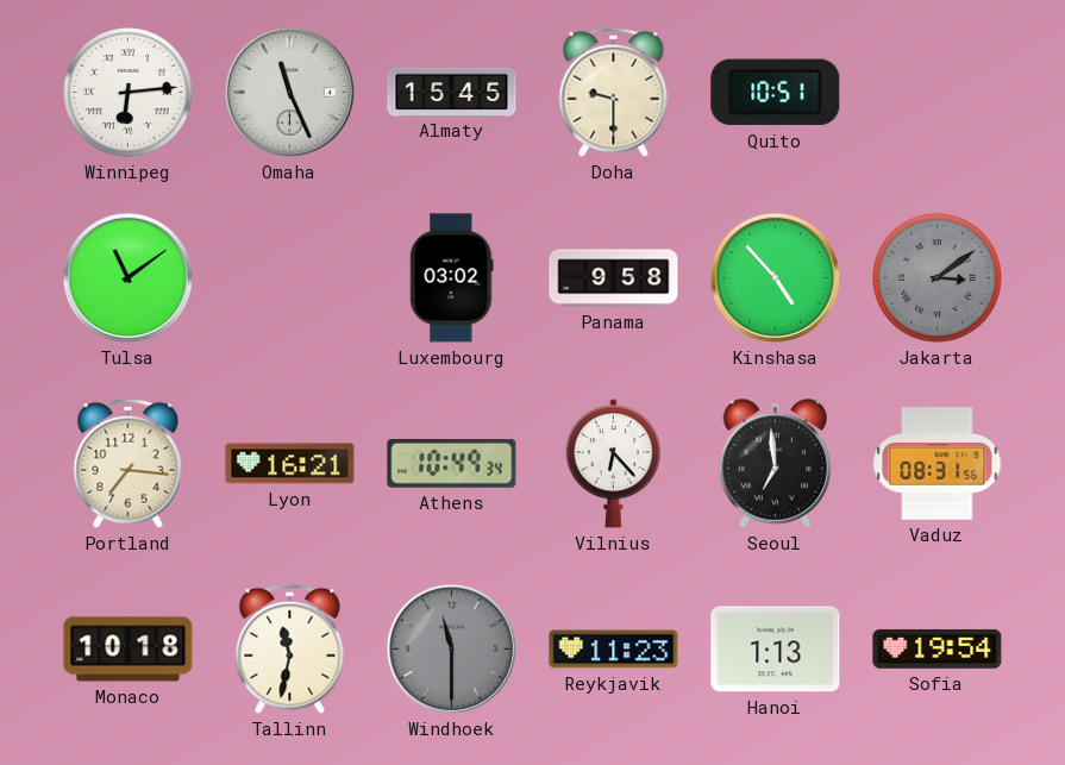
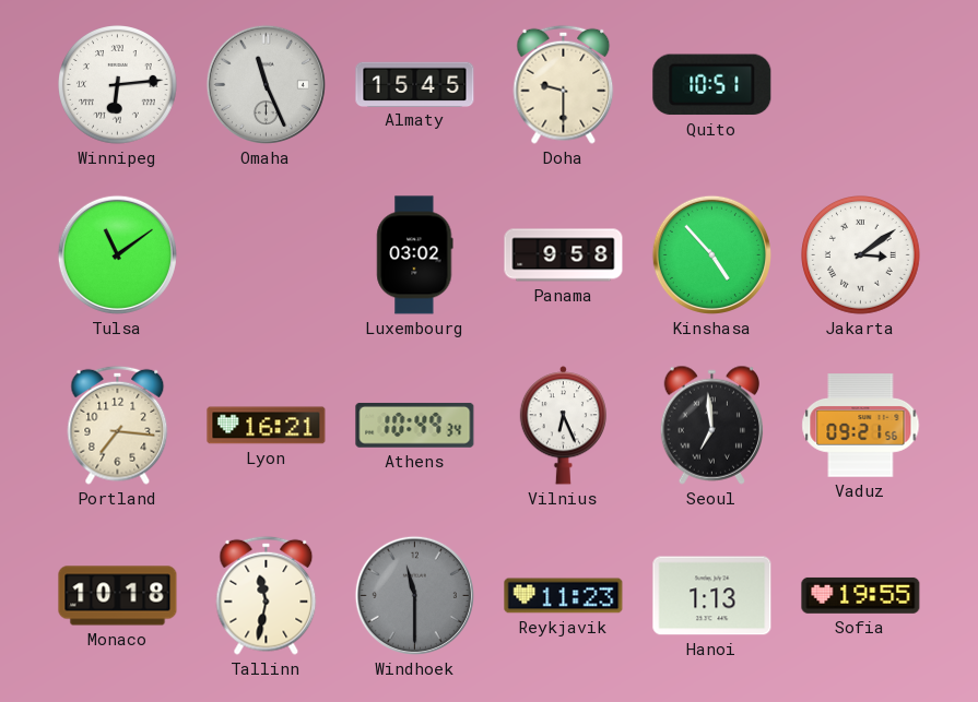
Jakarta dial: grey -> white
Vilnius: 6:23 -> 6:26
Vaduz: 08:31 -> 09:21
Sofia: 19:54 -> 19:55
